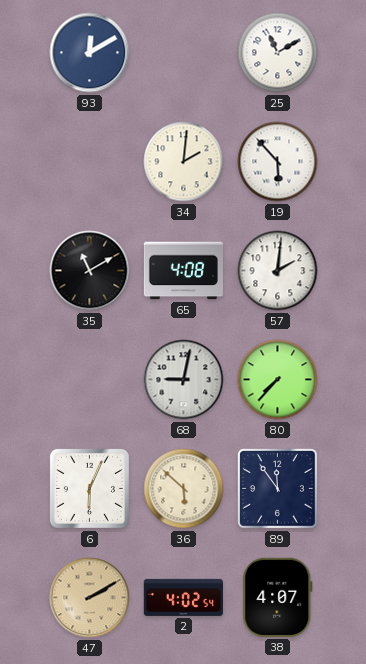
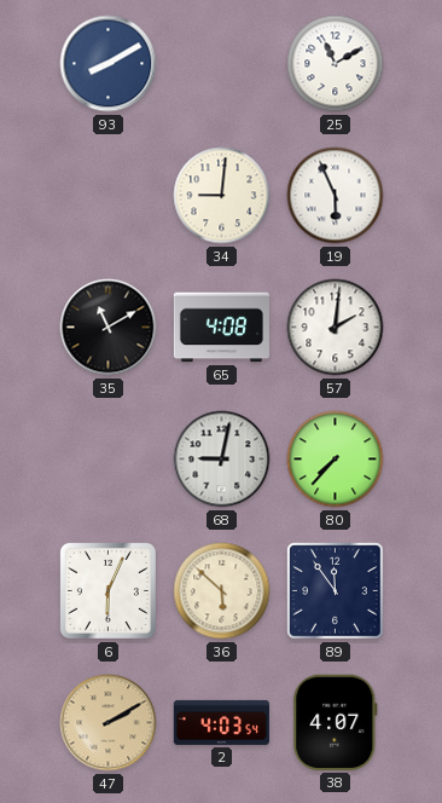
93: 12:10 -> 8:10
34: 2:01 -> 9:01
19: 5:53 -> 5:56
2: 4:02 -> 4:03
